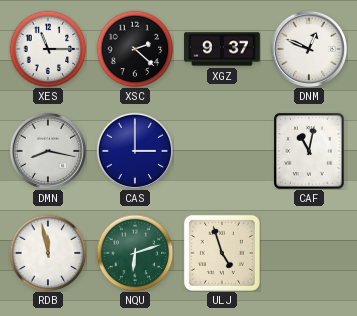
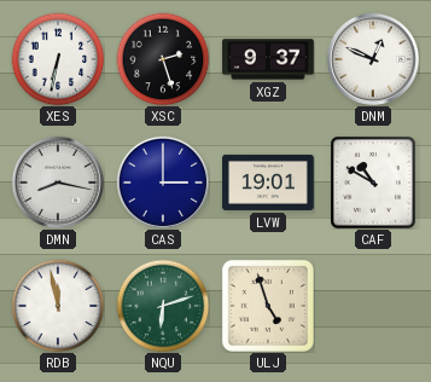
XES: 11:15 -> 6:32
XSC: 2:22 -> 2:27
LVW: none -> 19:01
CAF: 11:02 -> 10:50
